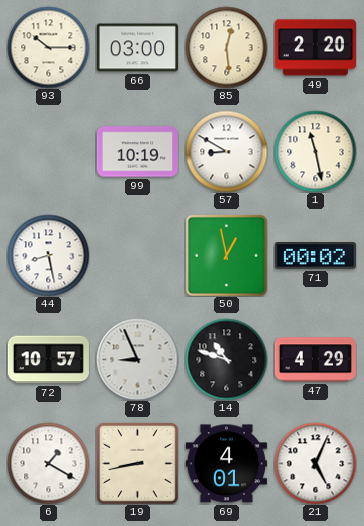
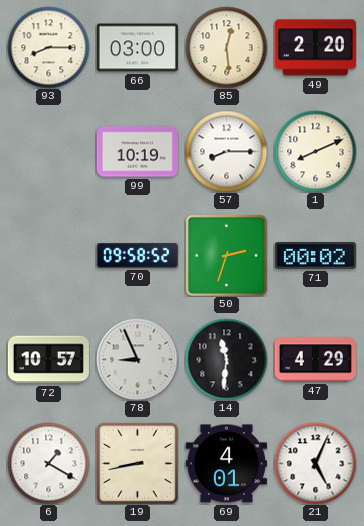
93: 10:15 -> 8:15
57: 8:50 -> 8:15
1: 11:28 -> 8:11
44: 8:28 -> none
70: none -> 09:58
50: 12:58 -> 2:33
14: 10:48 -> 11:31
